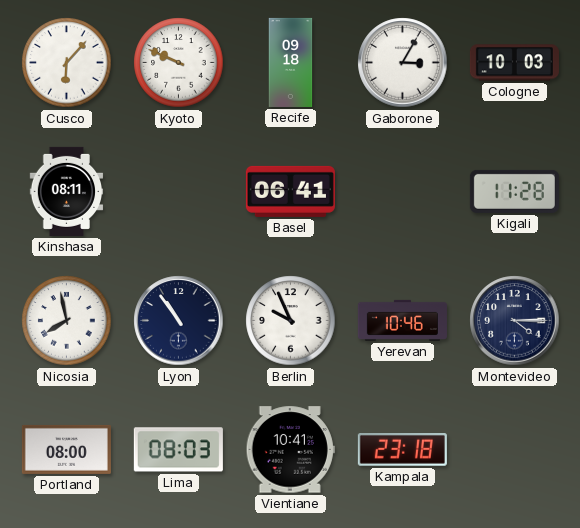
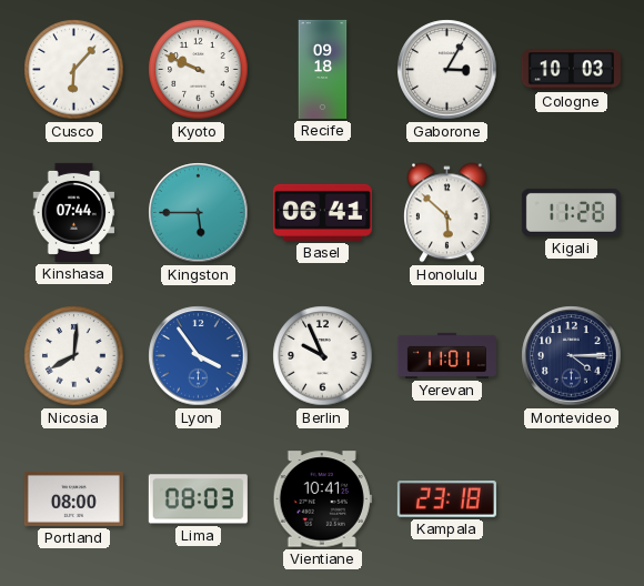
Kinshasa: 08:11 -> 07:44
Kingston: none -> 5:45
Honolulu: none -> 5:52
Nicosia: 7:58 -> 8:01
Lyon: 10:54 -> 3:54
Lyon dial: navy -> blue
Yerevan: 10:46 -> 11:01
